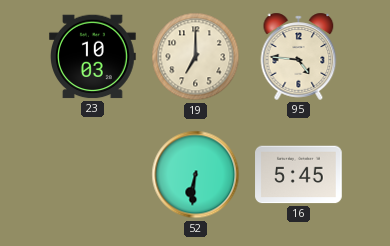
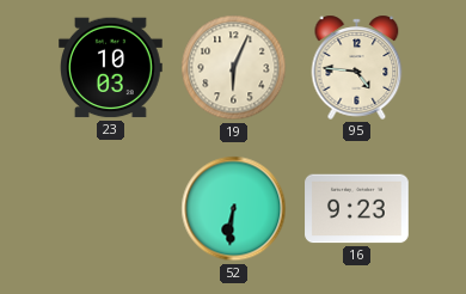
19: 7:00 -> 6:04
16: 5:45 -> 9:23
